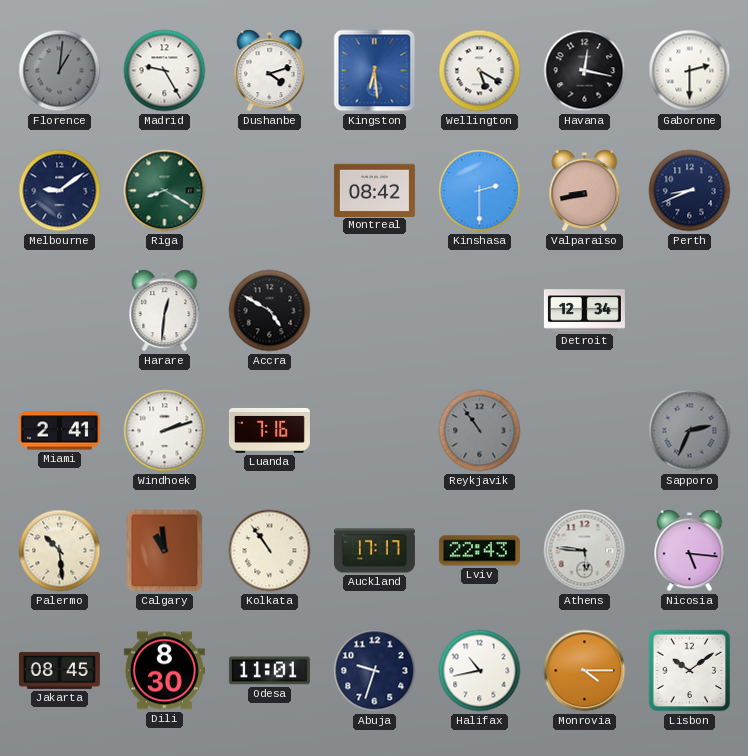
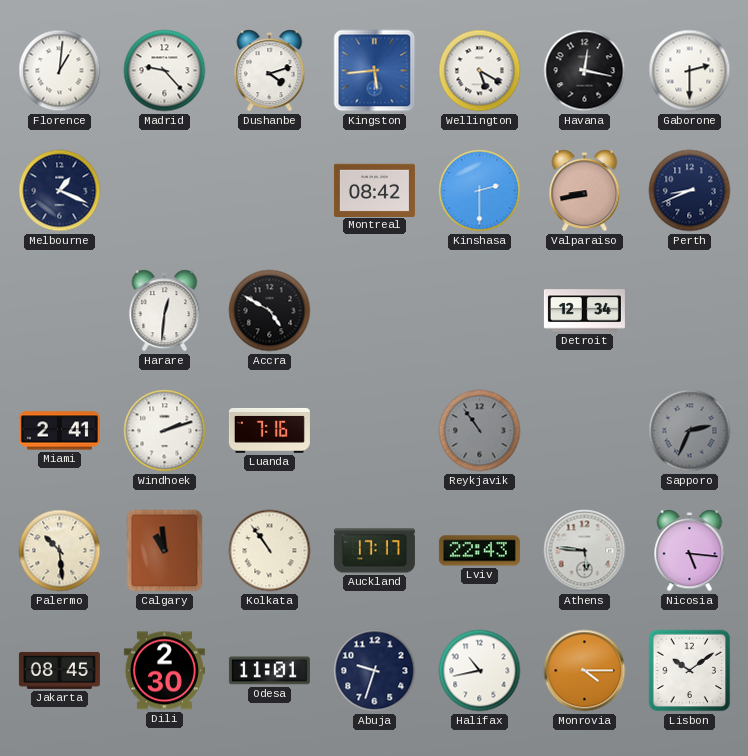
Florence dial: grey -> white
Madrid: 9:25 -> 9:23
Kingston: 6:29 -> 5:44
Melbourne: 9:09 -> 1:19
Riga: 8:20 -> none
Dili: 8:30 -> 2:30
